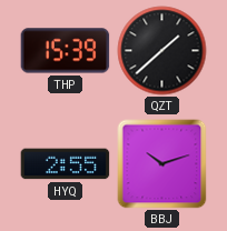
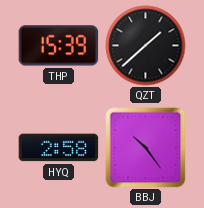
HYQ: 2:55 -> 2:58
BBJ: 10:12 -> 10:24
